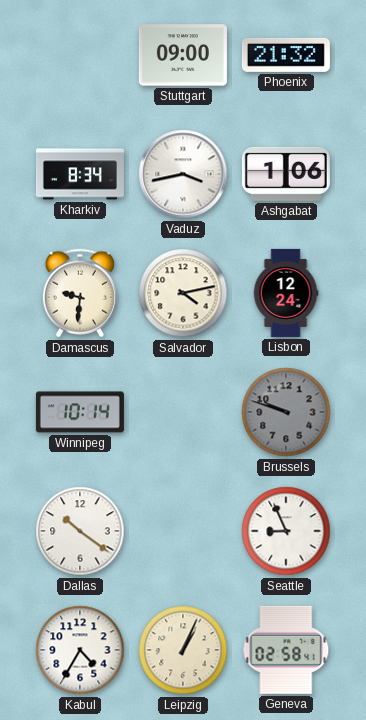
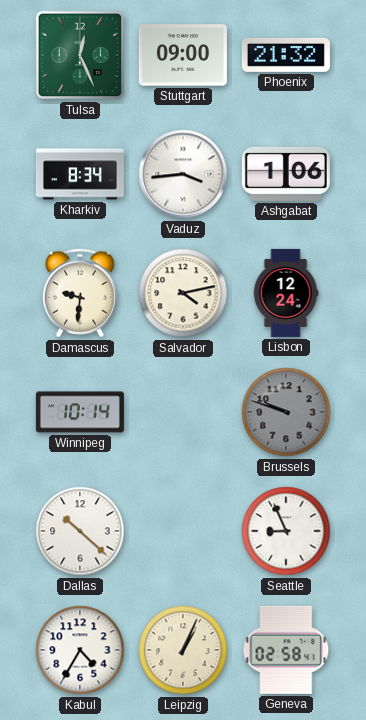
Tulsa: none -> 12:26
Vaduz: 3:43 -> 3:44
Dallas: 10:21 -> 10:22
